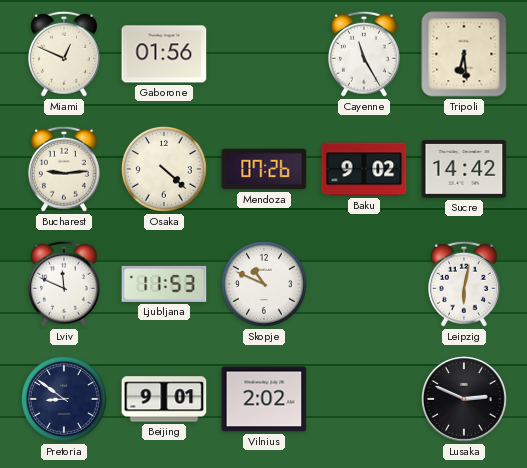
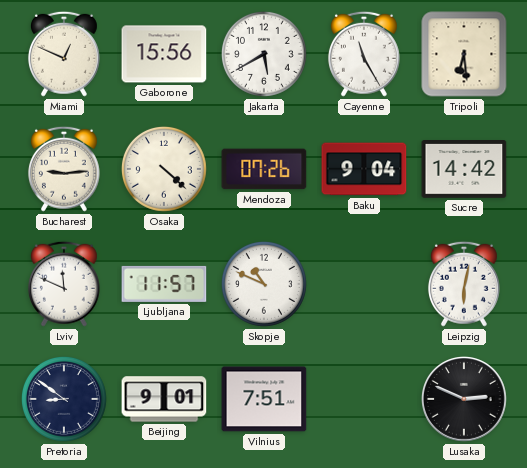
Gaborone: 01:56 -> 15:56
Jakarta: none -> 5:40
Baku: 9:02 -> 9:04
Ljubljana: 11:53 -> 11:57
Vilnius: 2:02 -> 7:51
